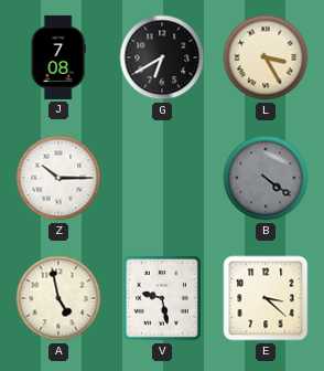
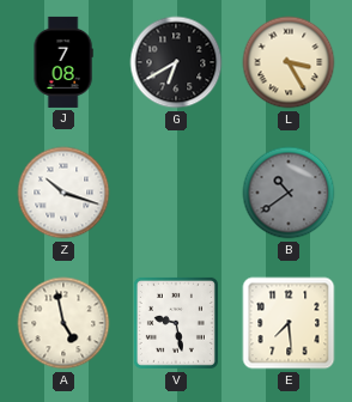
Z: 10:15 -> 10:18
B: 4:21 -> 10:39
E: 3:22 -> 7:29
